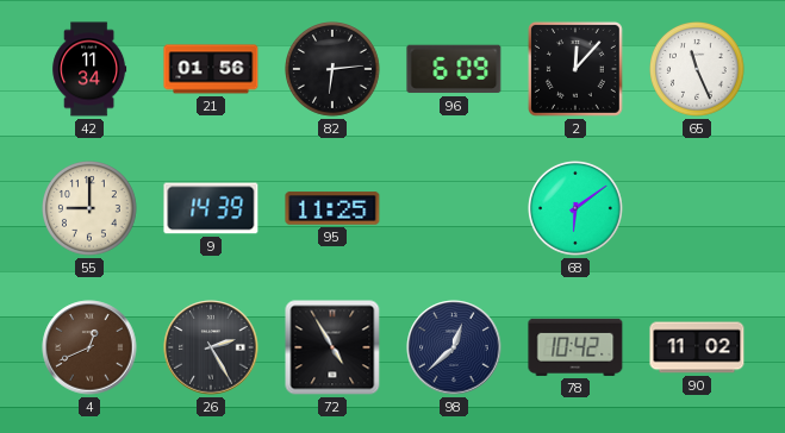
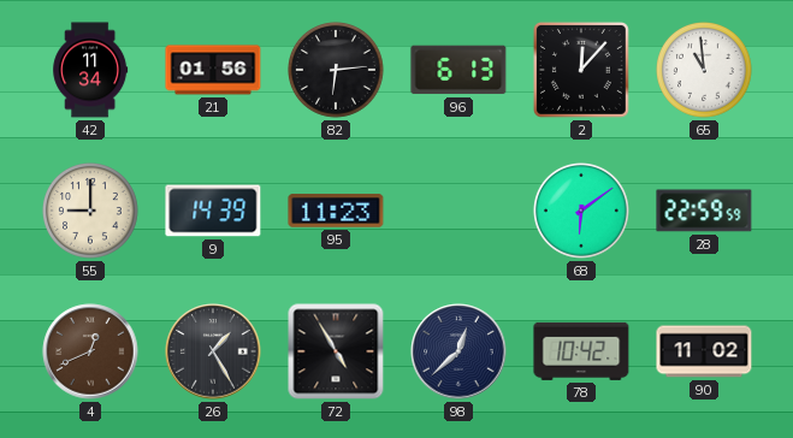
96: 6:09 -> 6:13
65: 11:26 -> 10:59
95: 11:25 -> 11:23
28: none -> 22:59
26: 2:25 -> 1:25
